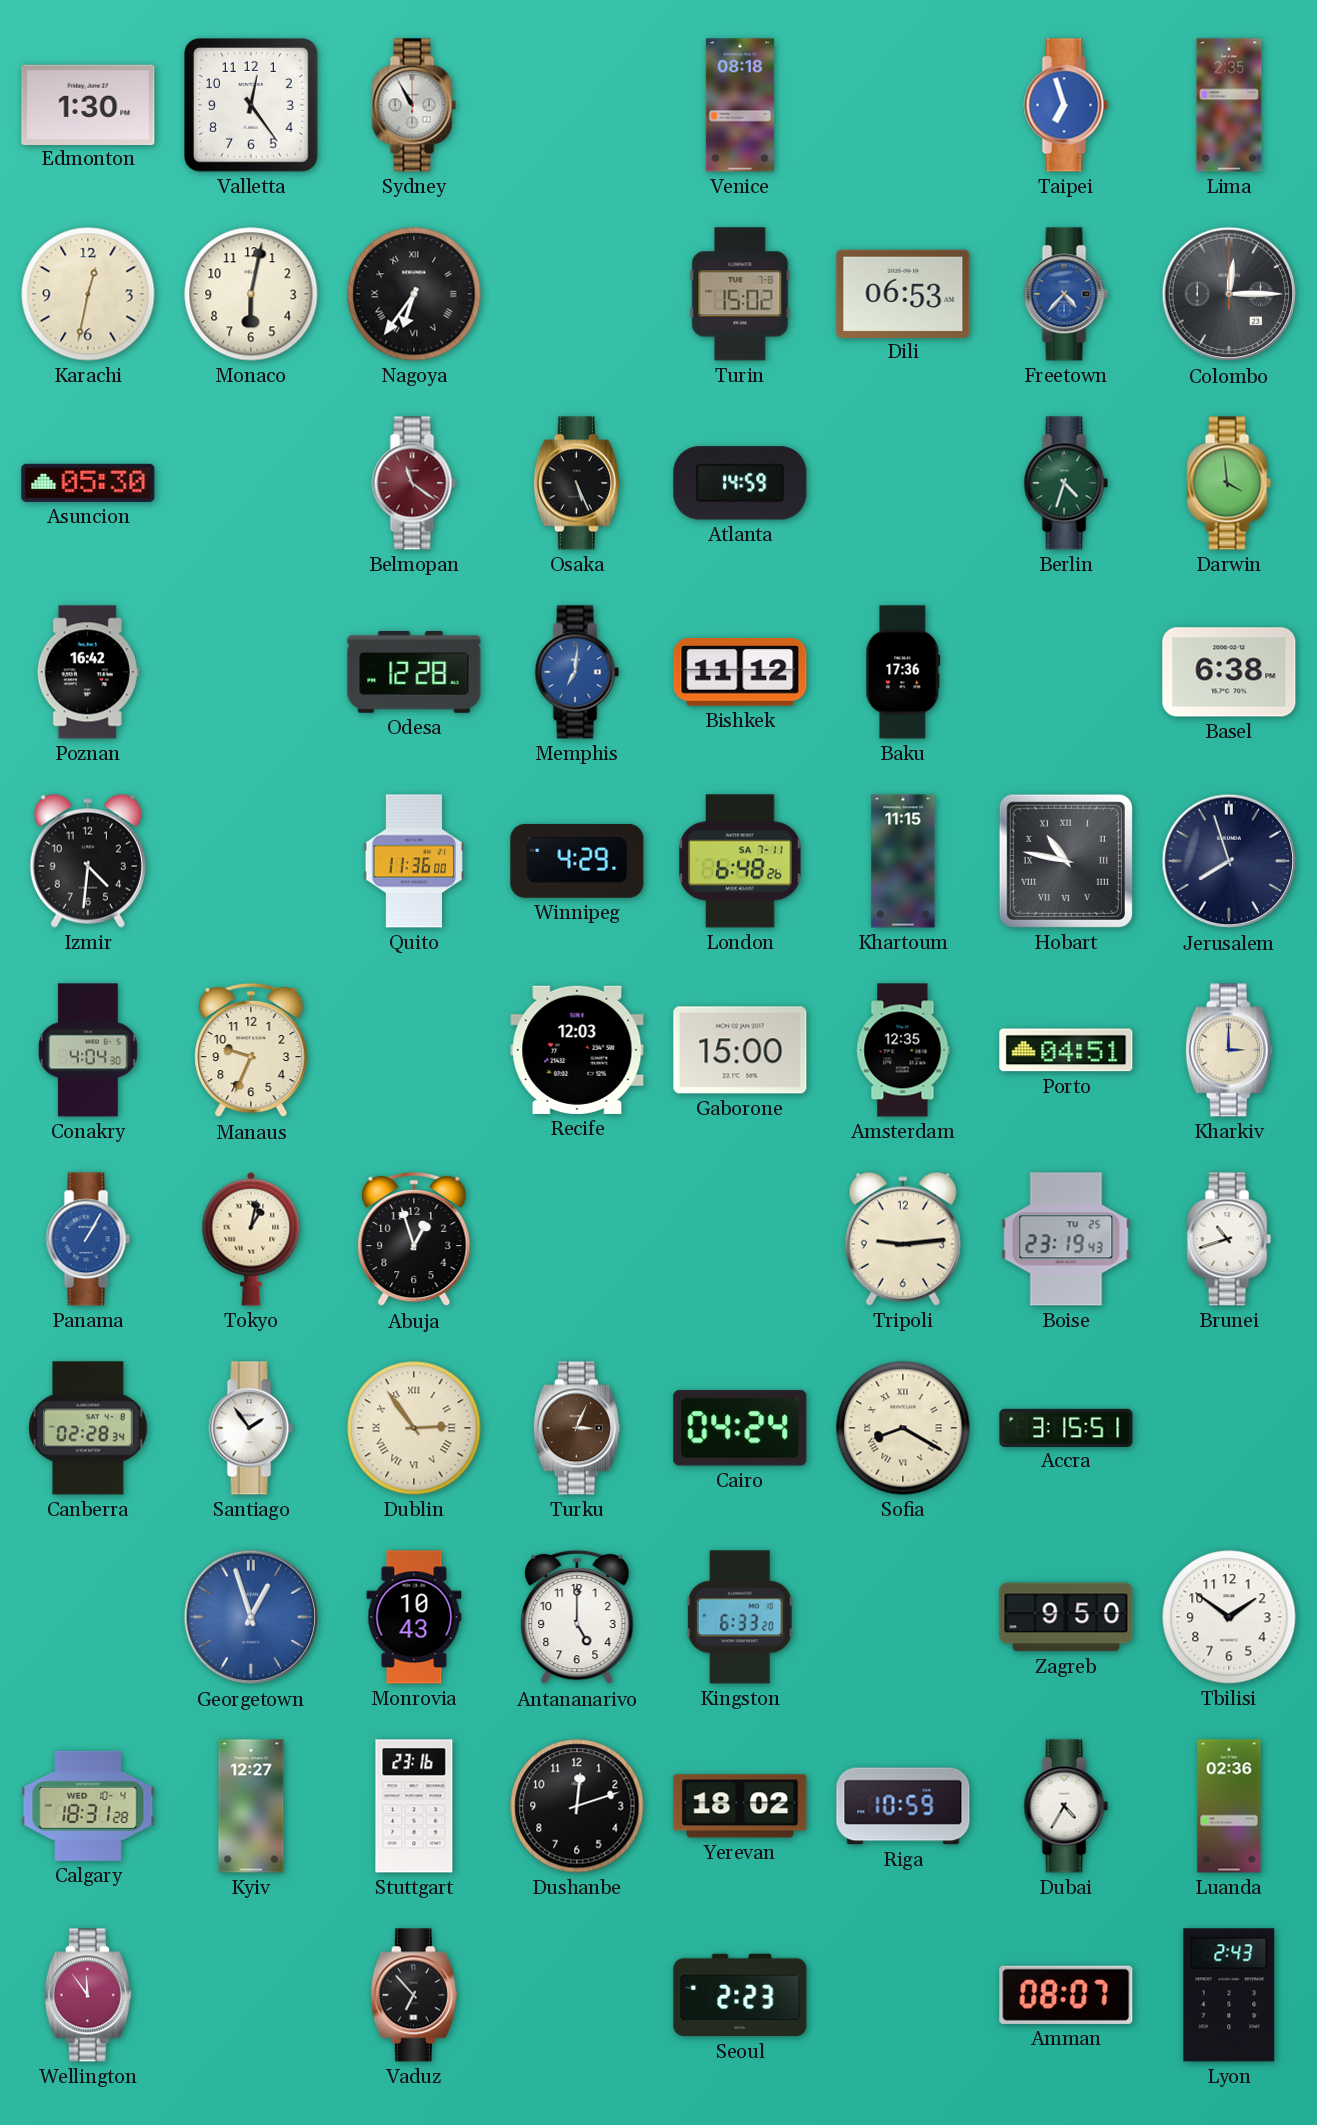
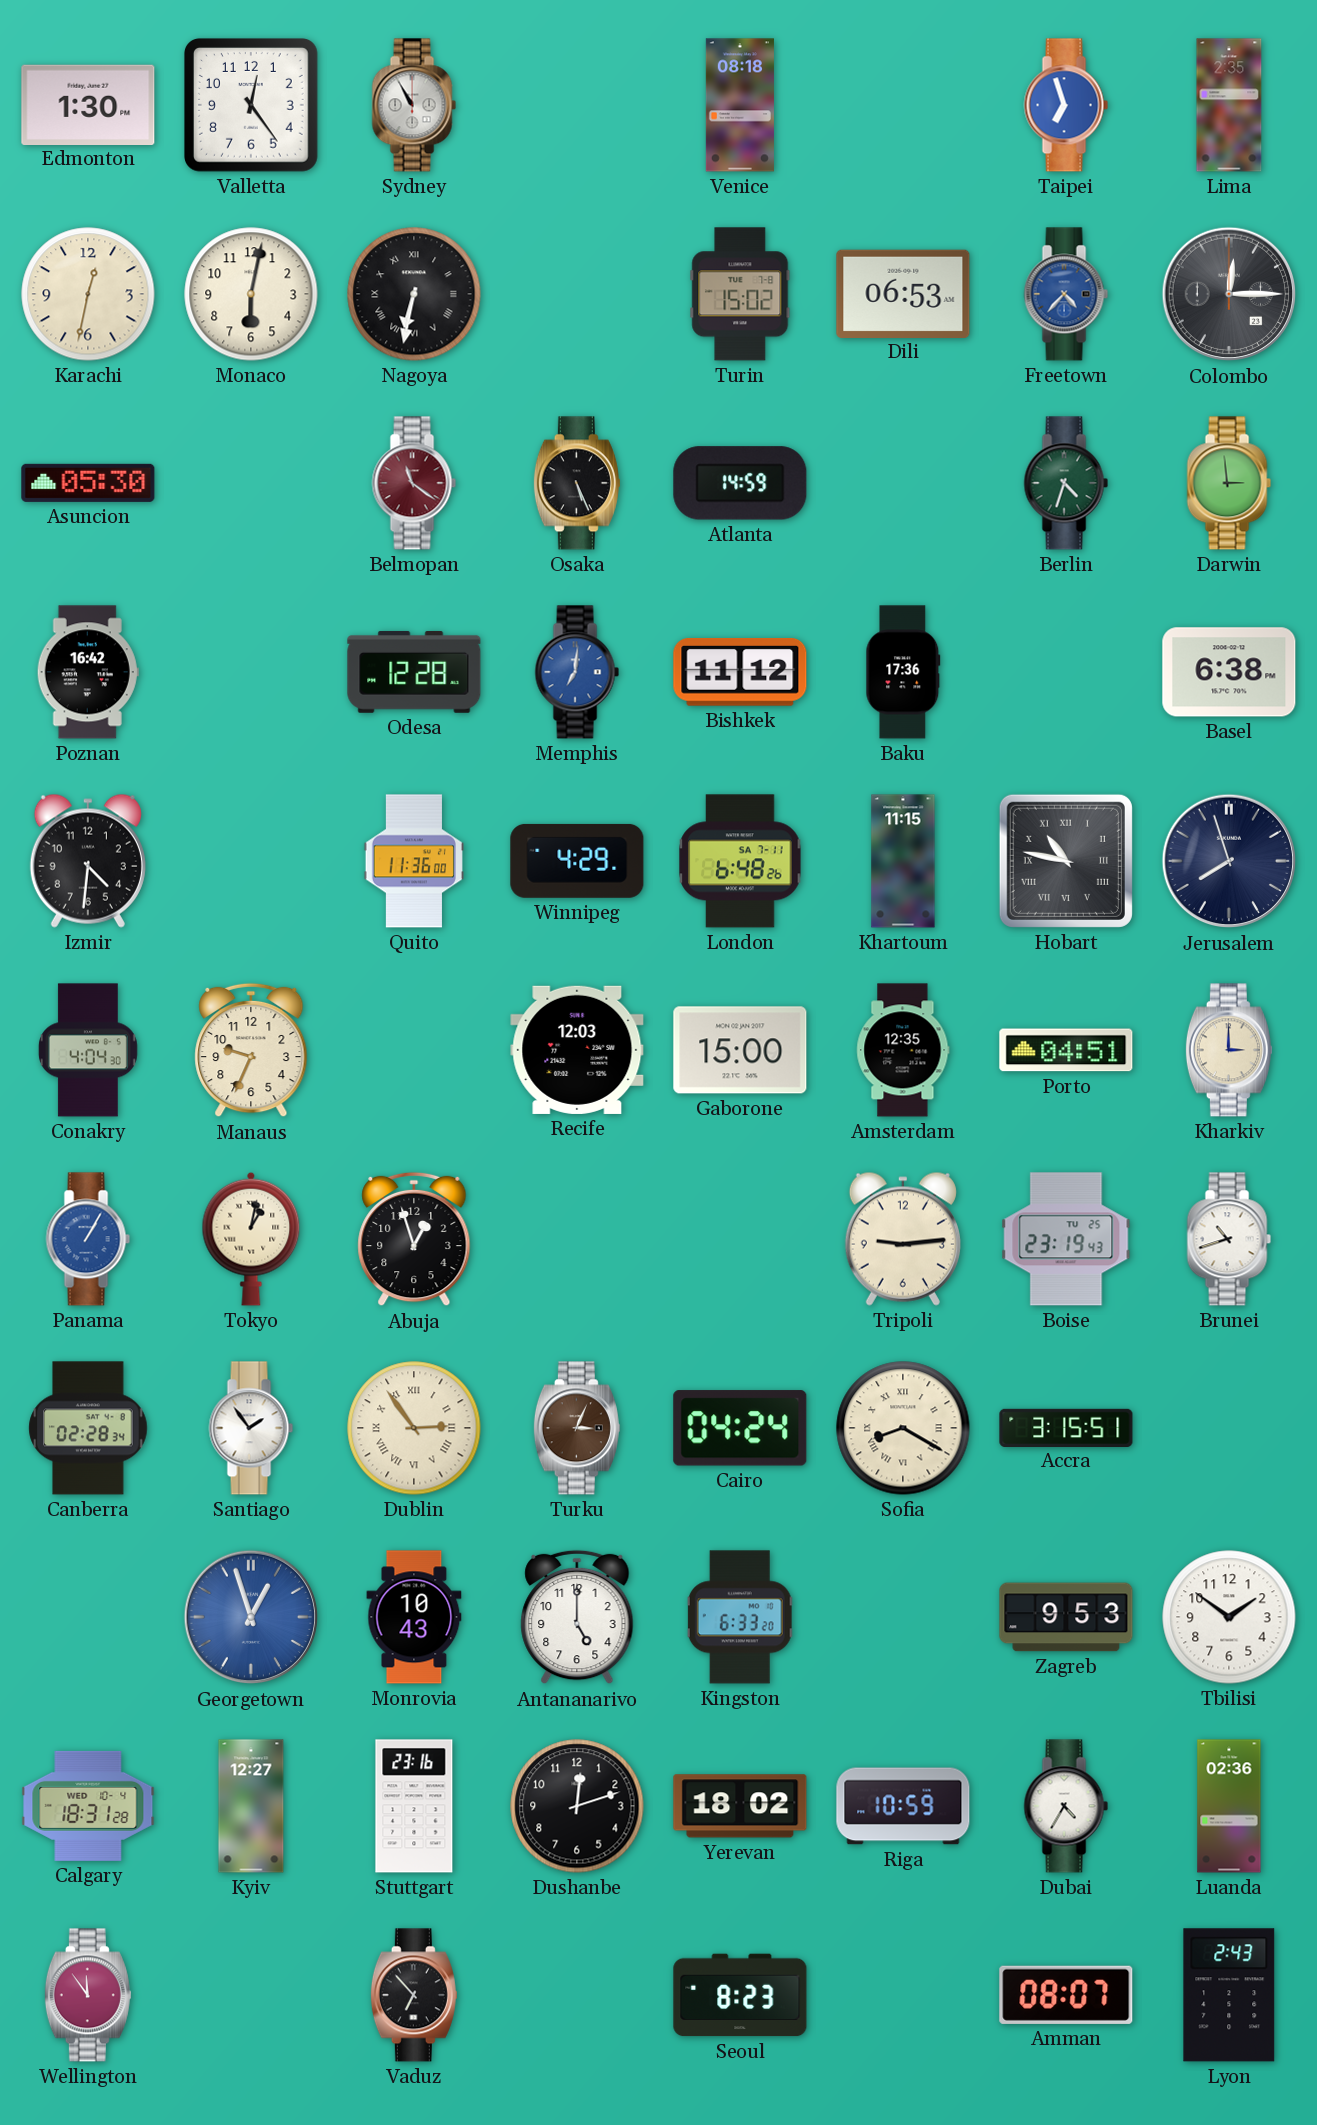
Nagoya: 6:36 -> 6:32
Darwin: 3:59 -> 2:59
Zagreb: 9:50 -> 9:53
Seoul: 2:23 -> 8:23
